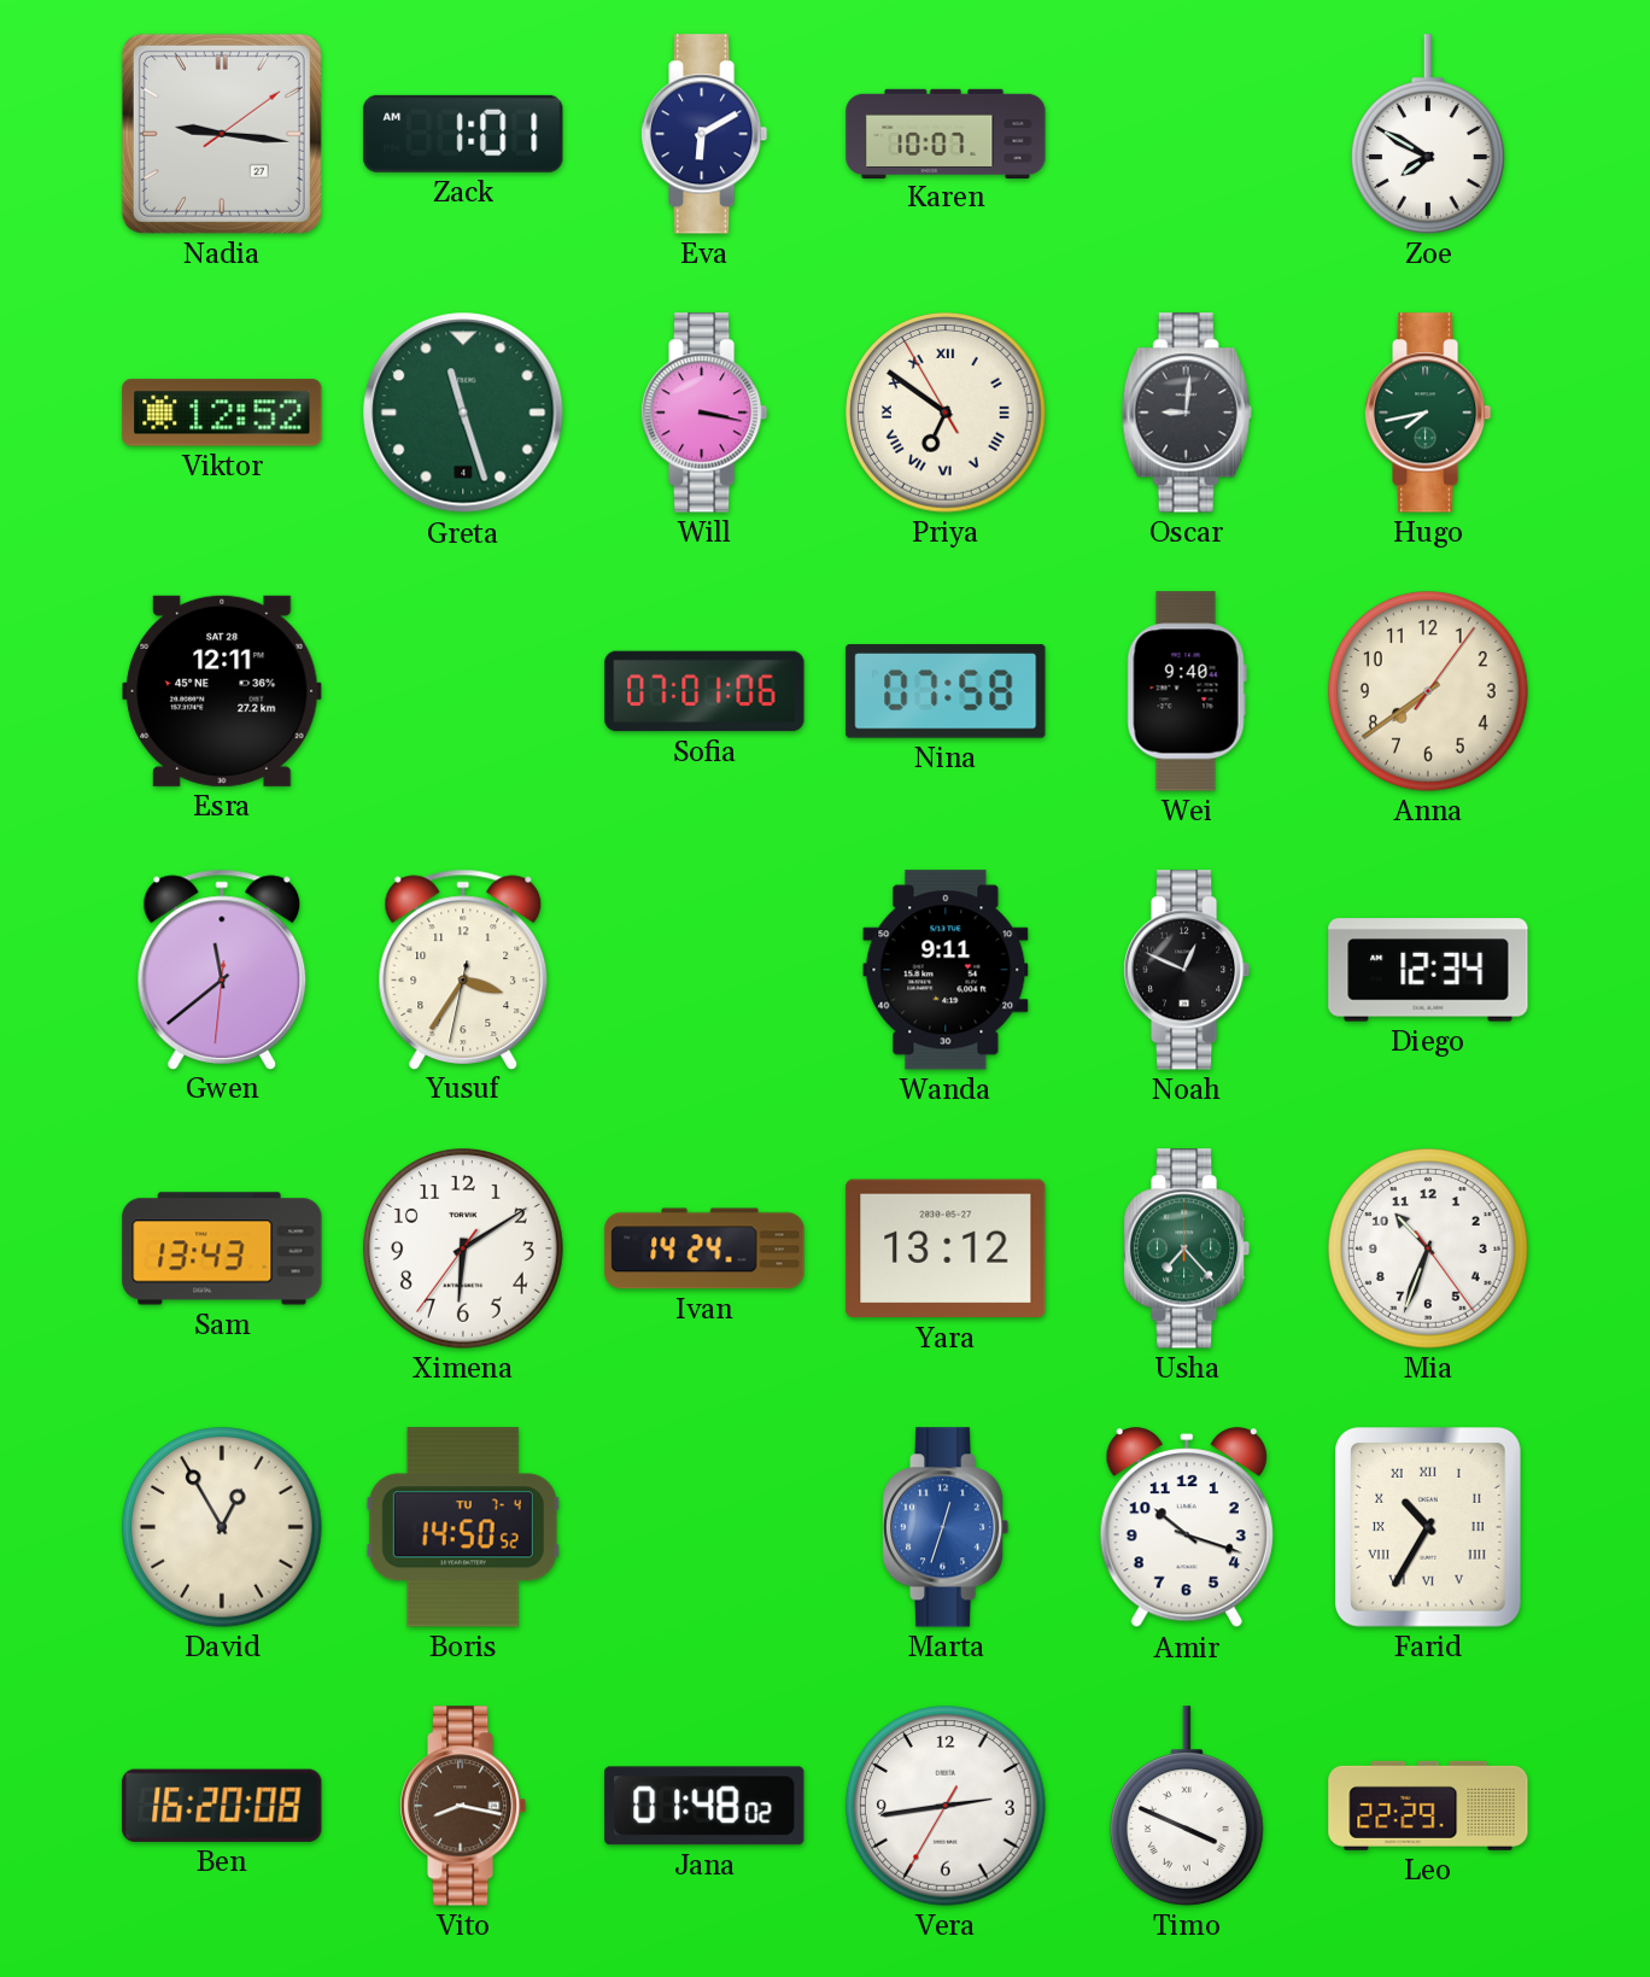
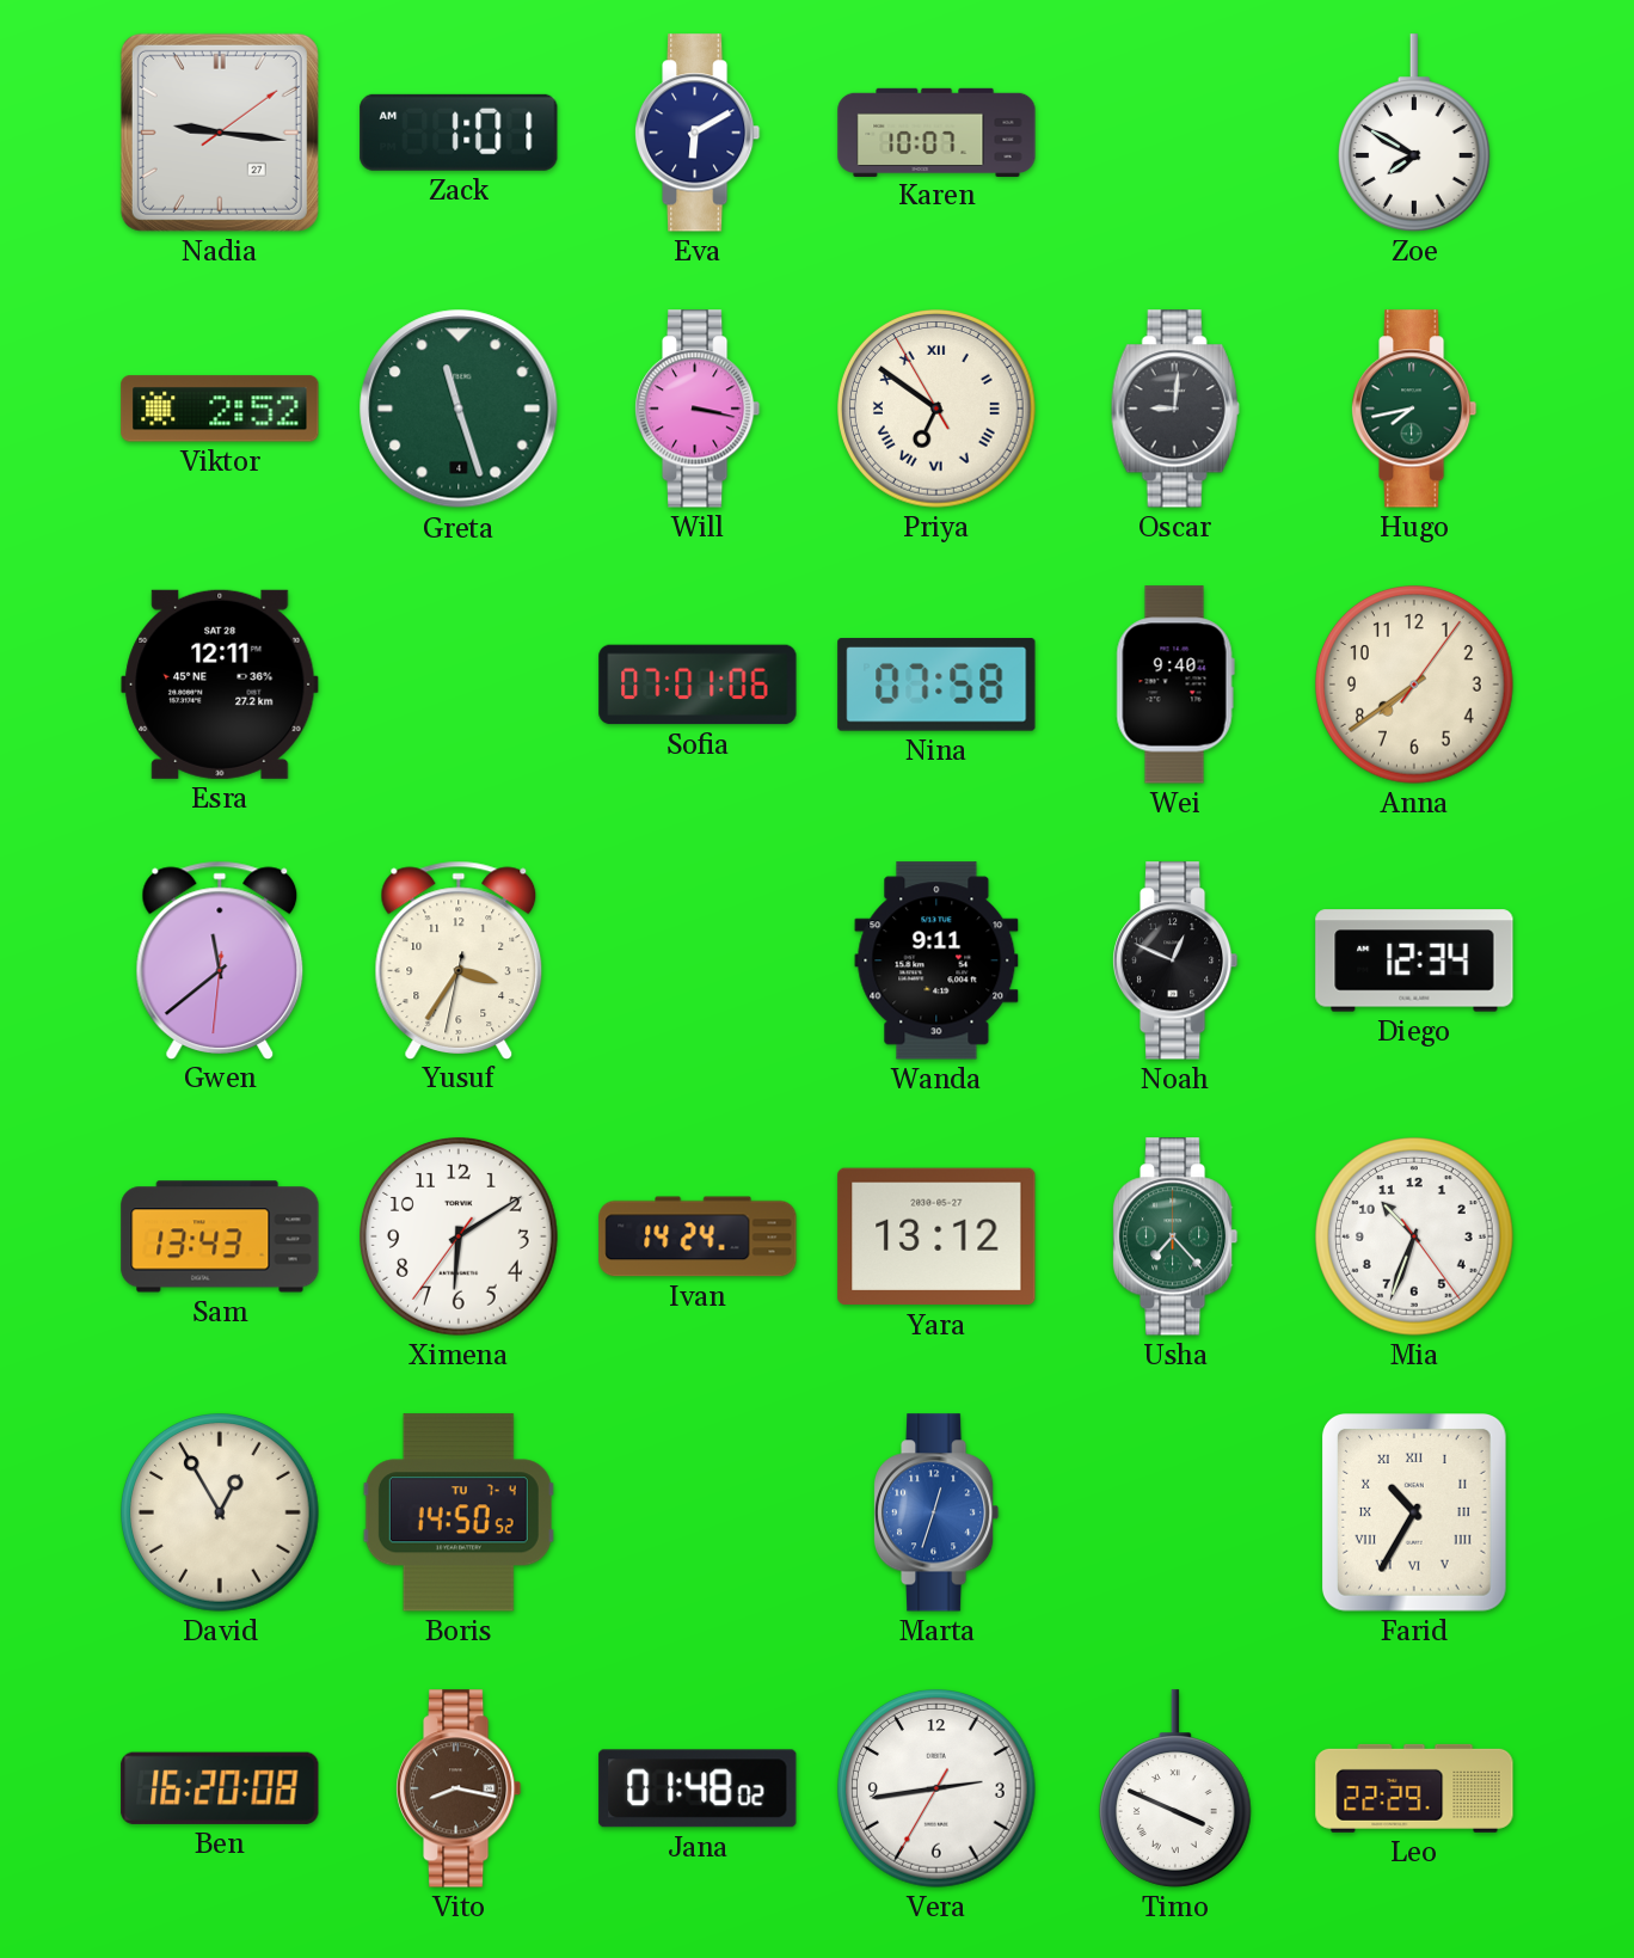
Viktor: 12:52 -> 2:52
Amir: 10:18 -> none
